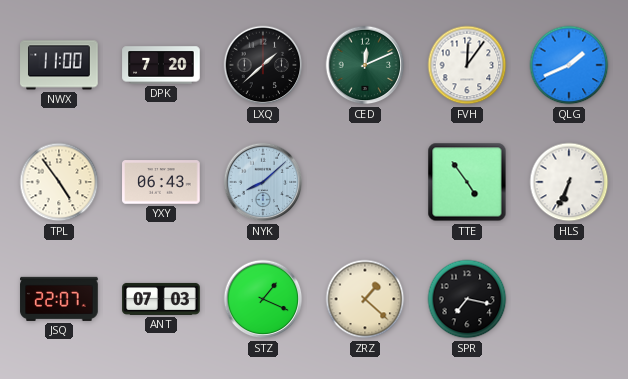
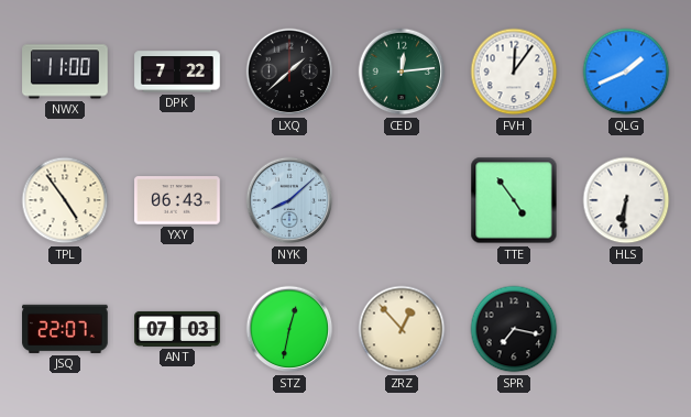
DPK: 7:20 -> 7:22
CED: 12:11 -> 12:14
HLS: 6:34 -> 6:31
STZ: 1:19 -> 12:32
ZRZ: 1:22 -> 12:53
